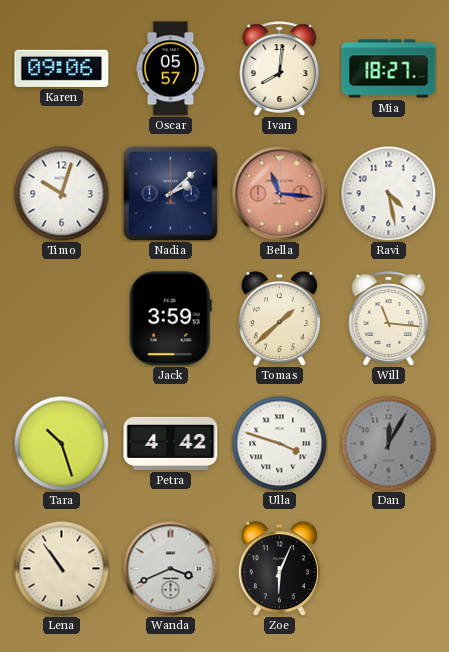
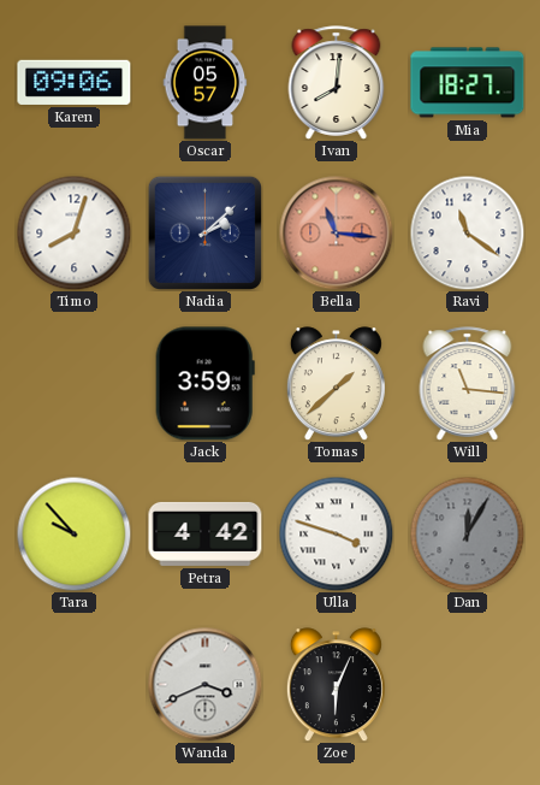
Timo: 10:03 -> 8:03
Ravi: 4:28 -> 11:21
Tara: 10:27 -> 9:53
Lena: 10:54 -> none
